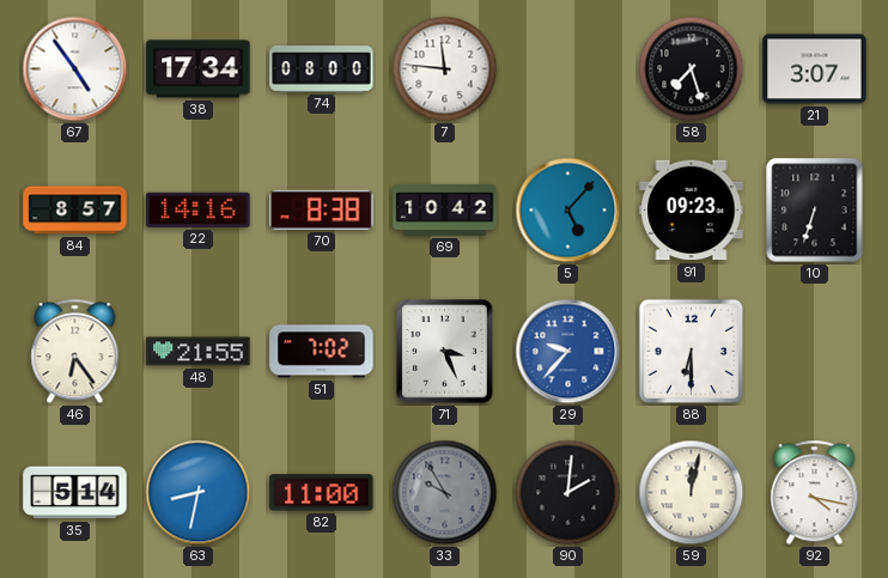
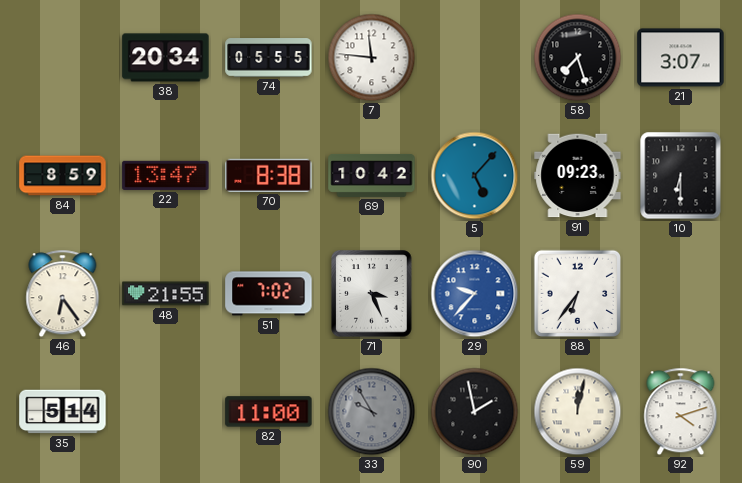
67: 4:54 -> none
38: 17:34 -> 20:34
74: 08:00 -> 05:55
84: 8:57 -> 8:59
22: 14:16 -> 13:47
10: 6:33 -> 6:30
88: 6:30 -> 6:36
63: 8:32 -> none
90: 2:01 -> 1:58
92: 4:17 -> 4:12
